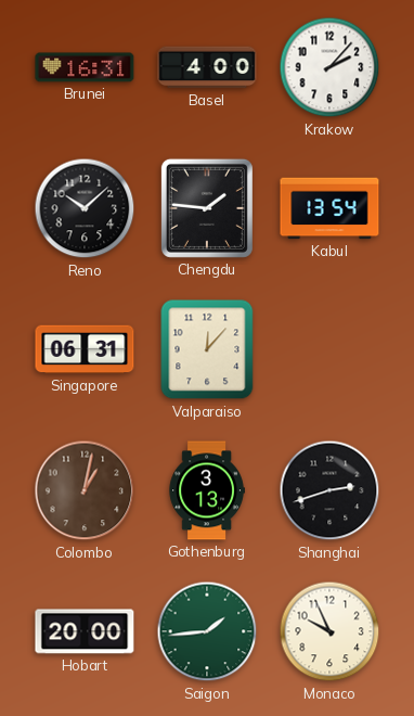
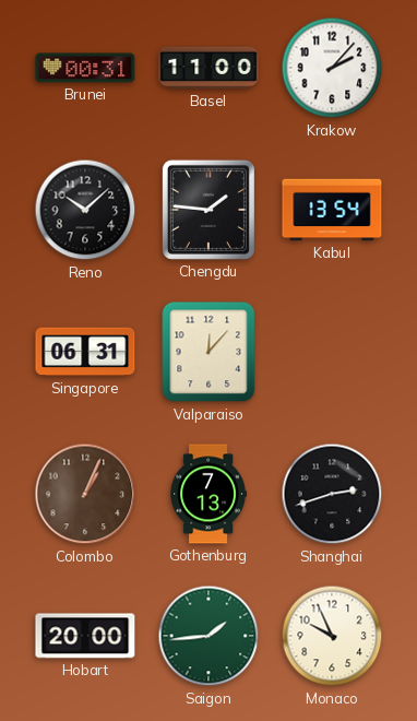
Brunei: 16:31 -> 00:31
Basel: 4:00 -> 11:00
Colombo: 1:02 -> 1:04
Gothenburg: 3:13 -> 7:13
